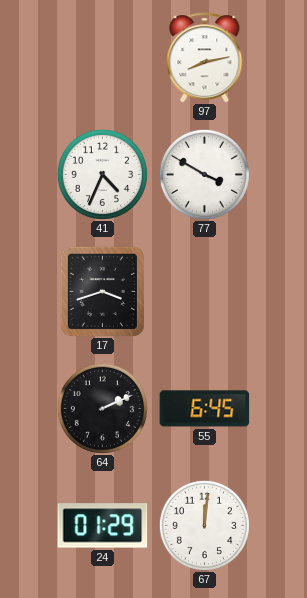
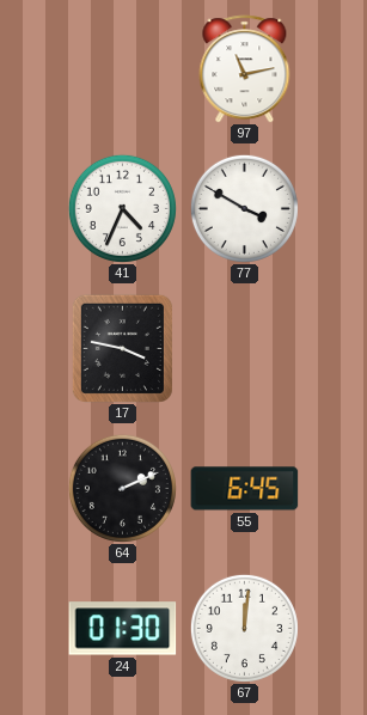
97: 8:13 -> 11:13
17: 3:42 -> 3:47
24: 01:29 -> 01:30
